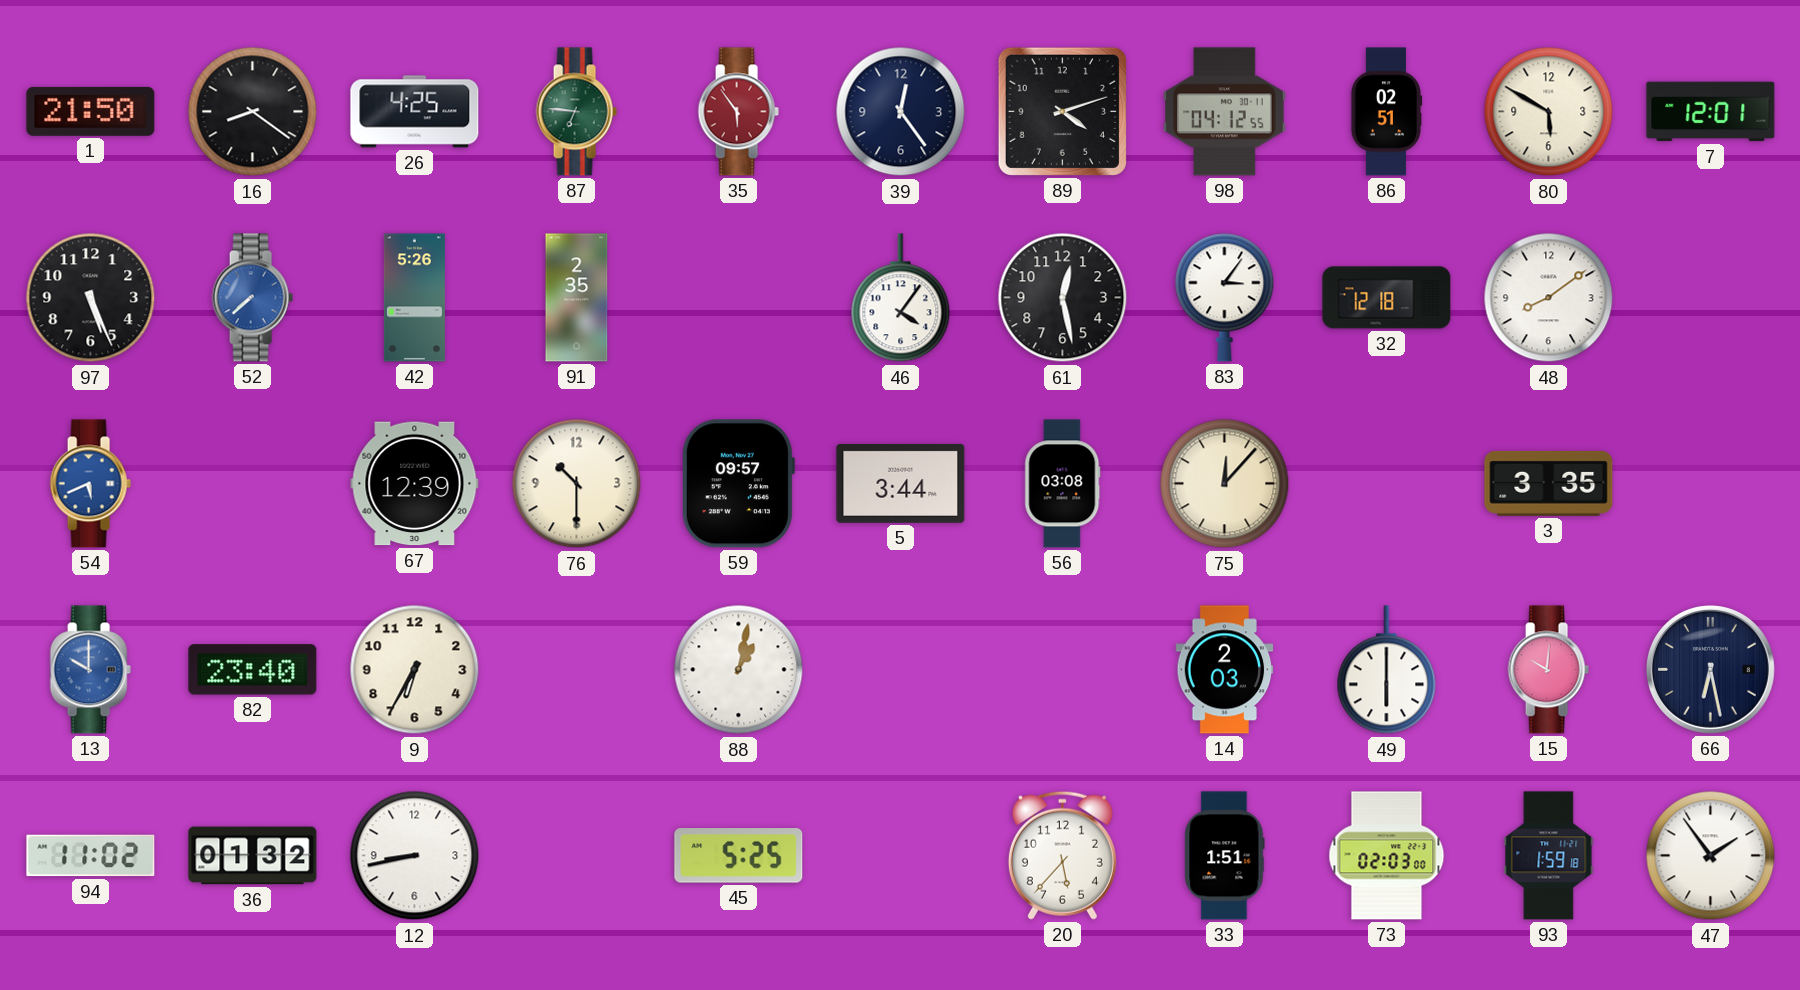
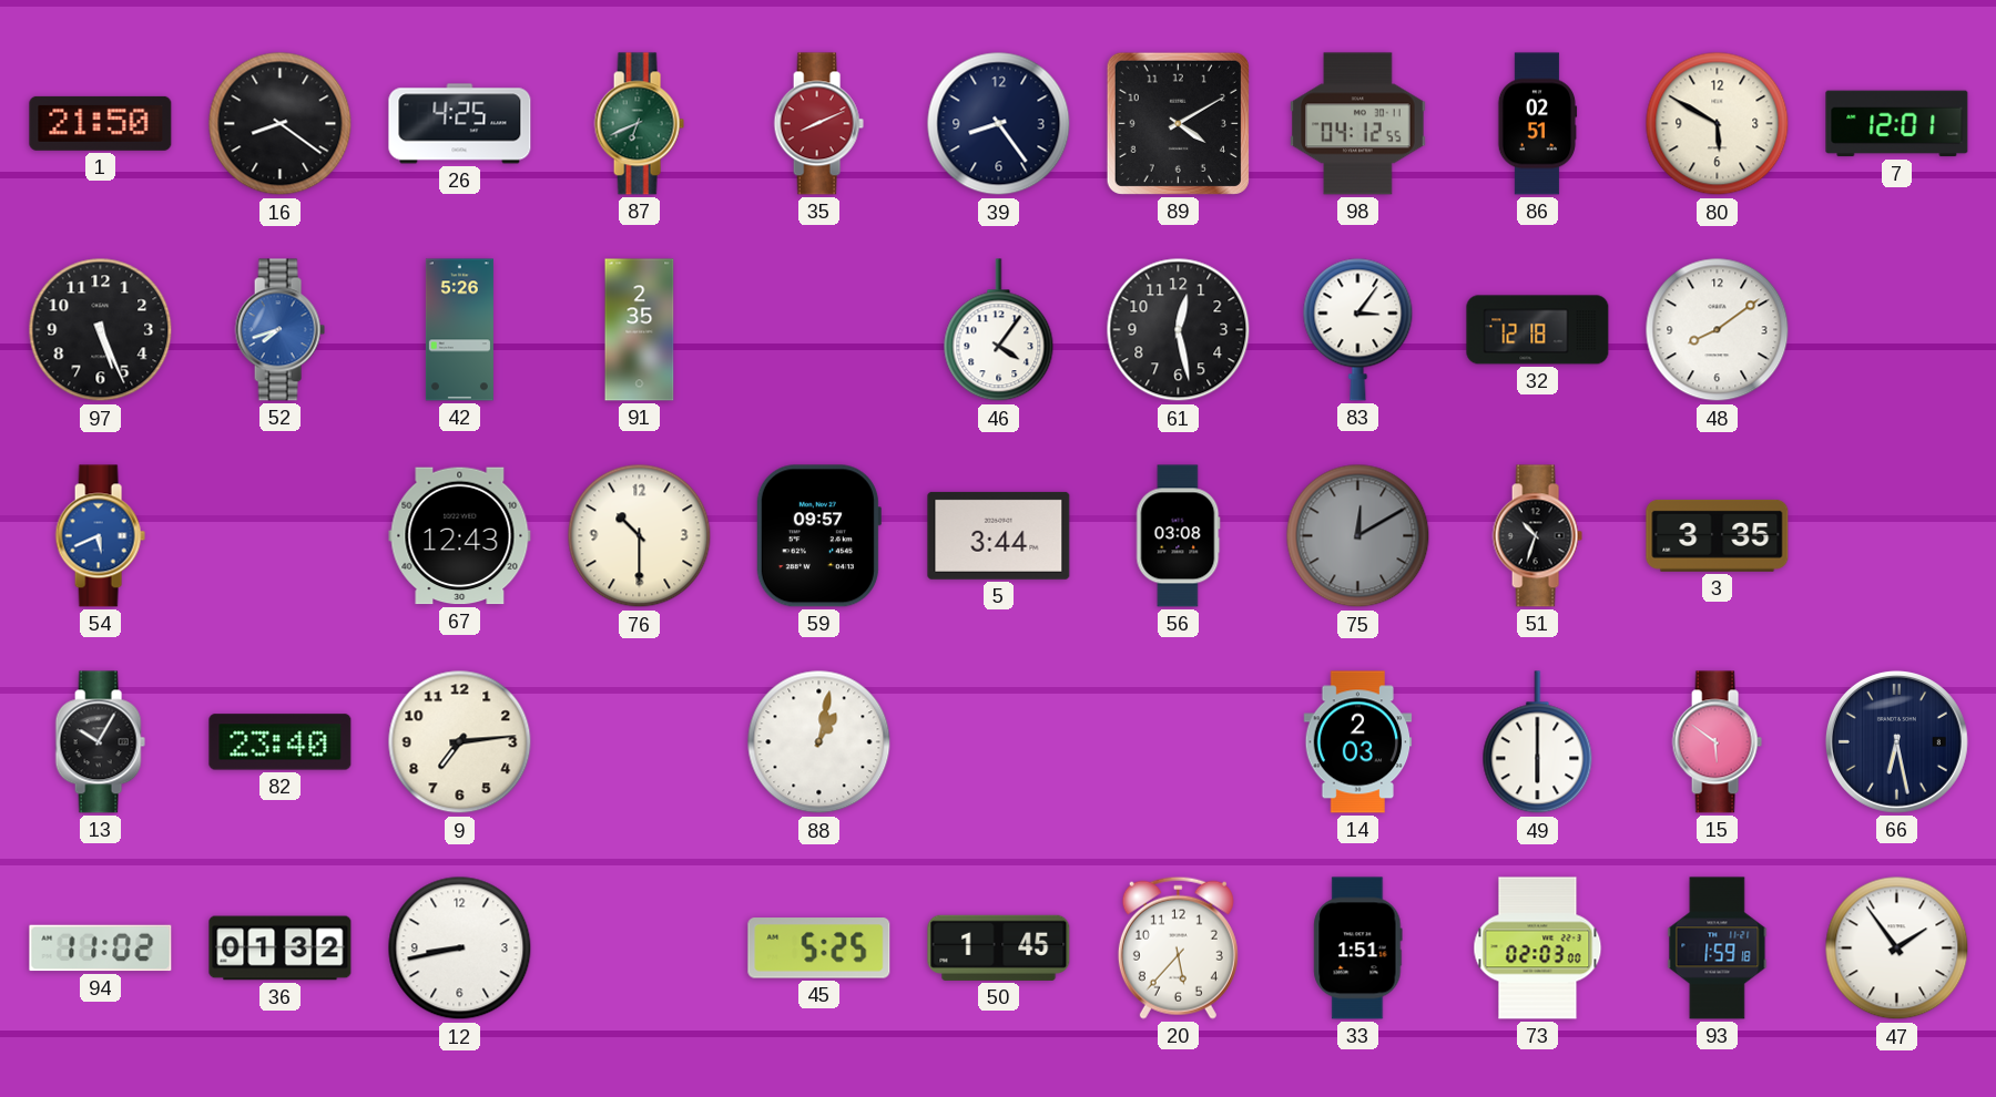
87: 6:46 -> 6:41
35: 5:54 -> 8:11
39: 12:24 -> 8:24
89: 4:12 -> 4:10
52: 7:38 -> 7:42
67: 12:39 -> 12:43
75: 12:07 -> 12:10
75 dial: cream -> grey
51: none -> 10:33
13: 10:00 -> 10:05
13 dial: blue -> black
9: 6:35 -> 7:14
15: 10:01 -> 5:51
50: none -> 1:45
